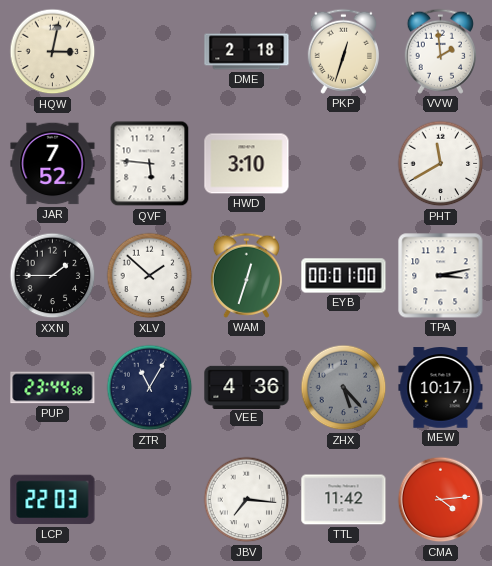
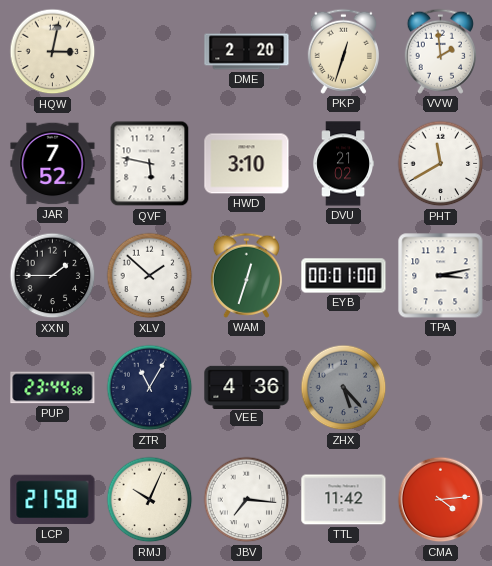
DME: 2:18 -> 2:20
QVF: 5:46 -> 5:47
DVU: none -> 21:02
MEW: 10:17 -> none
LCP: 22:03 -> 21:58
RMJ: none -> 10:04
